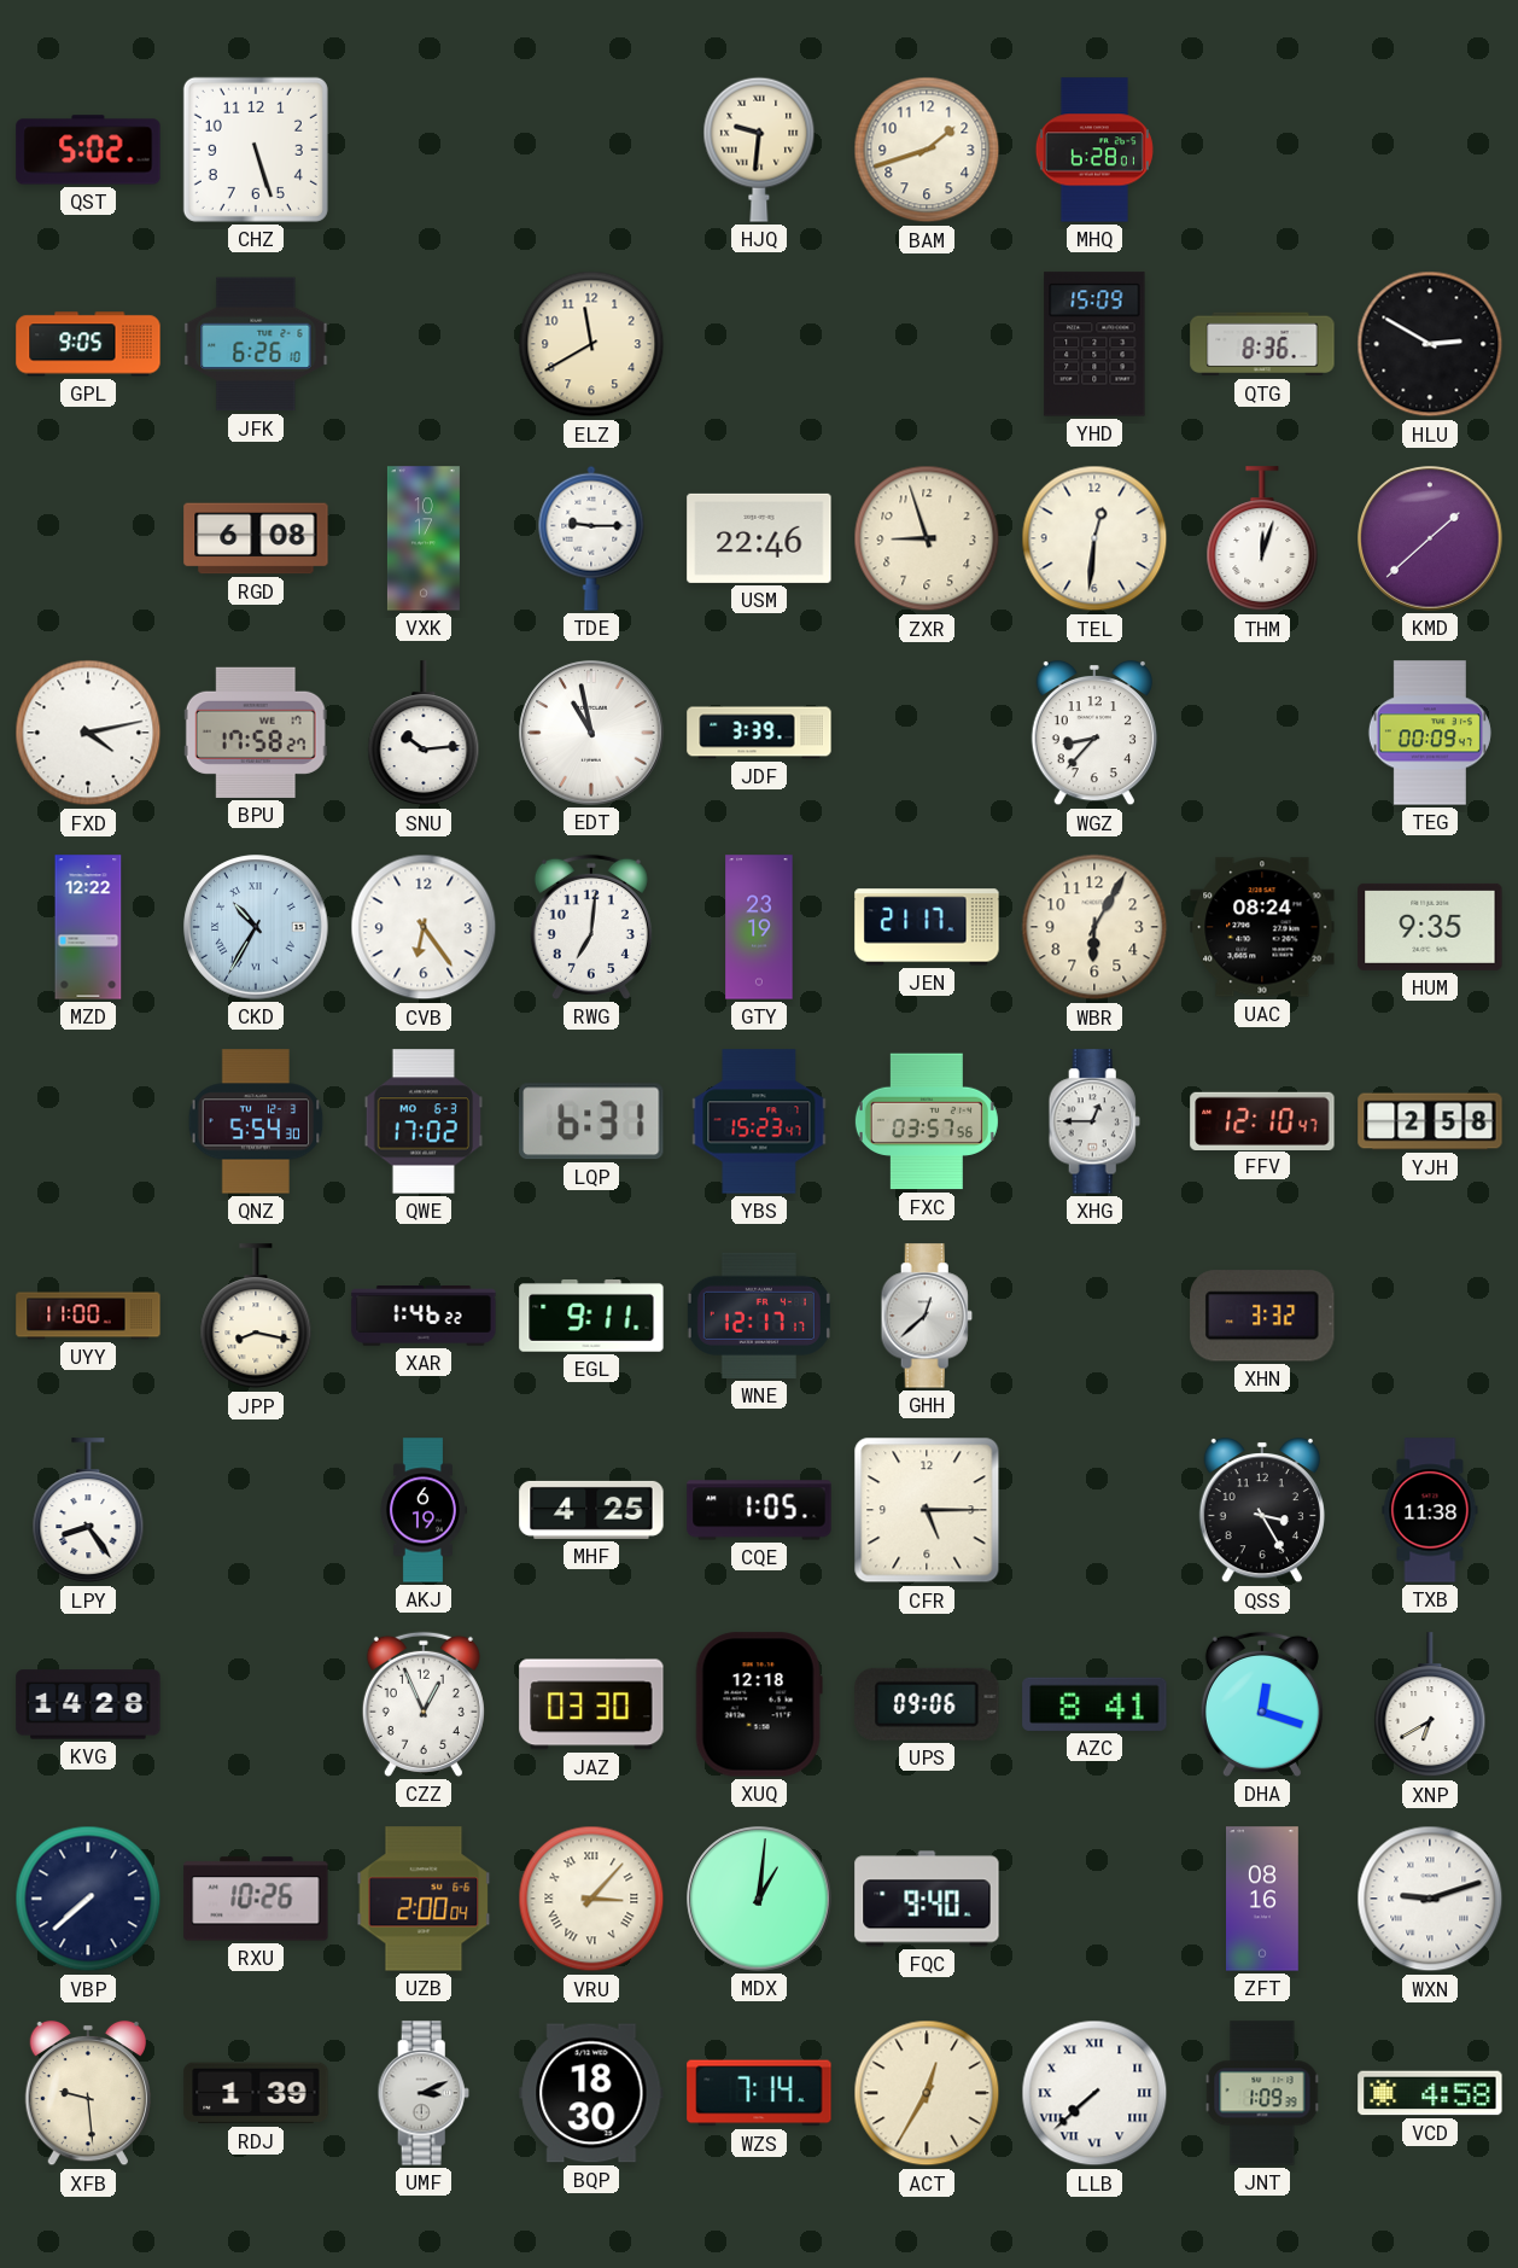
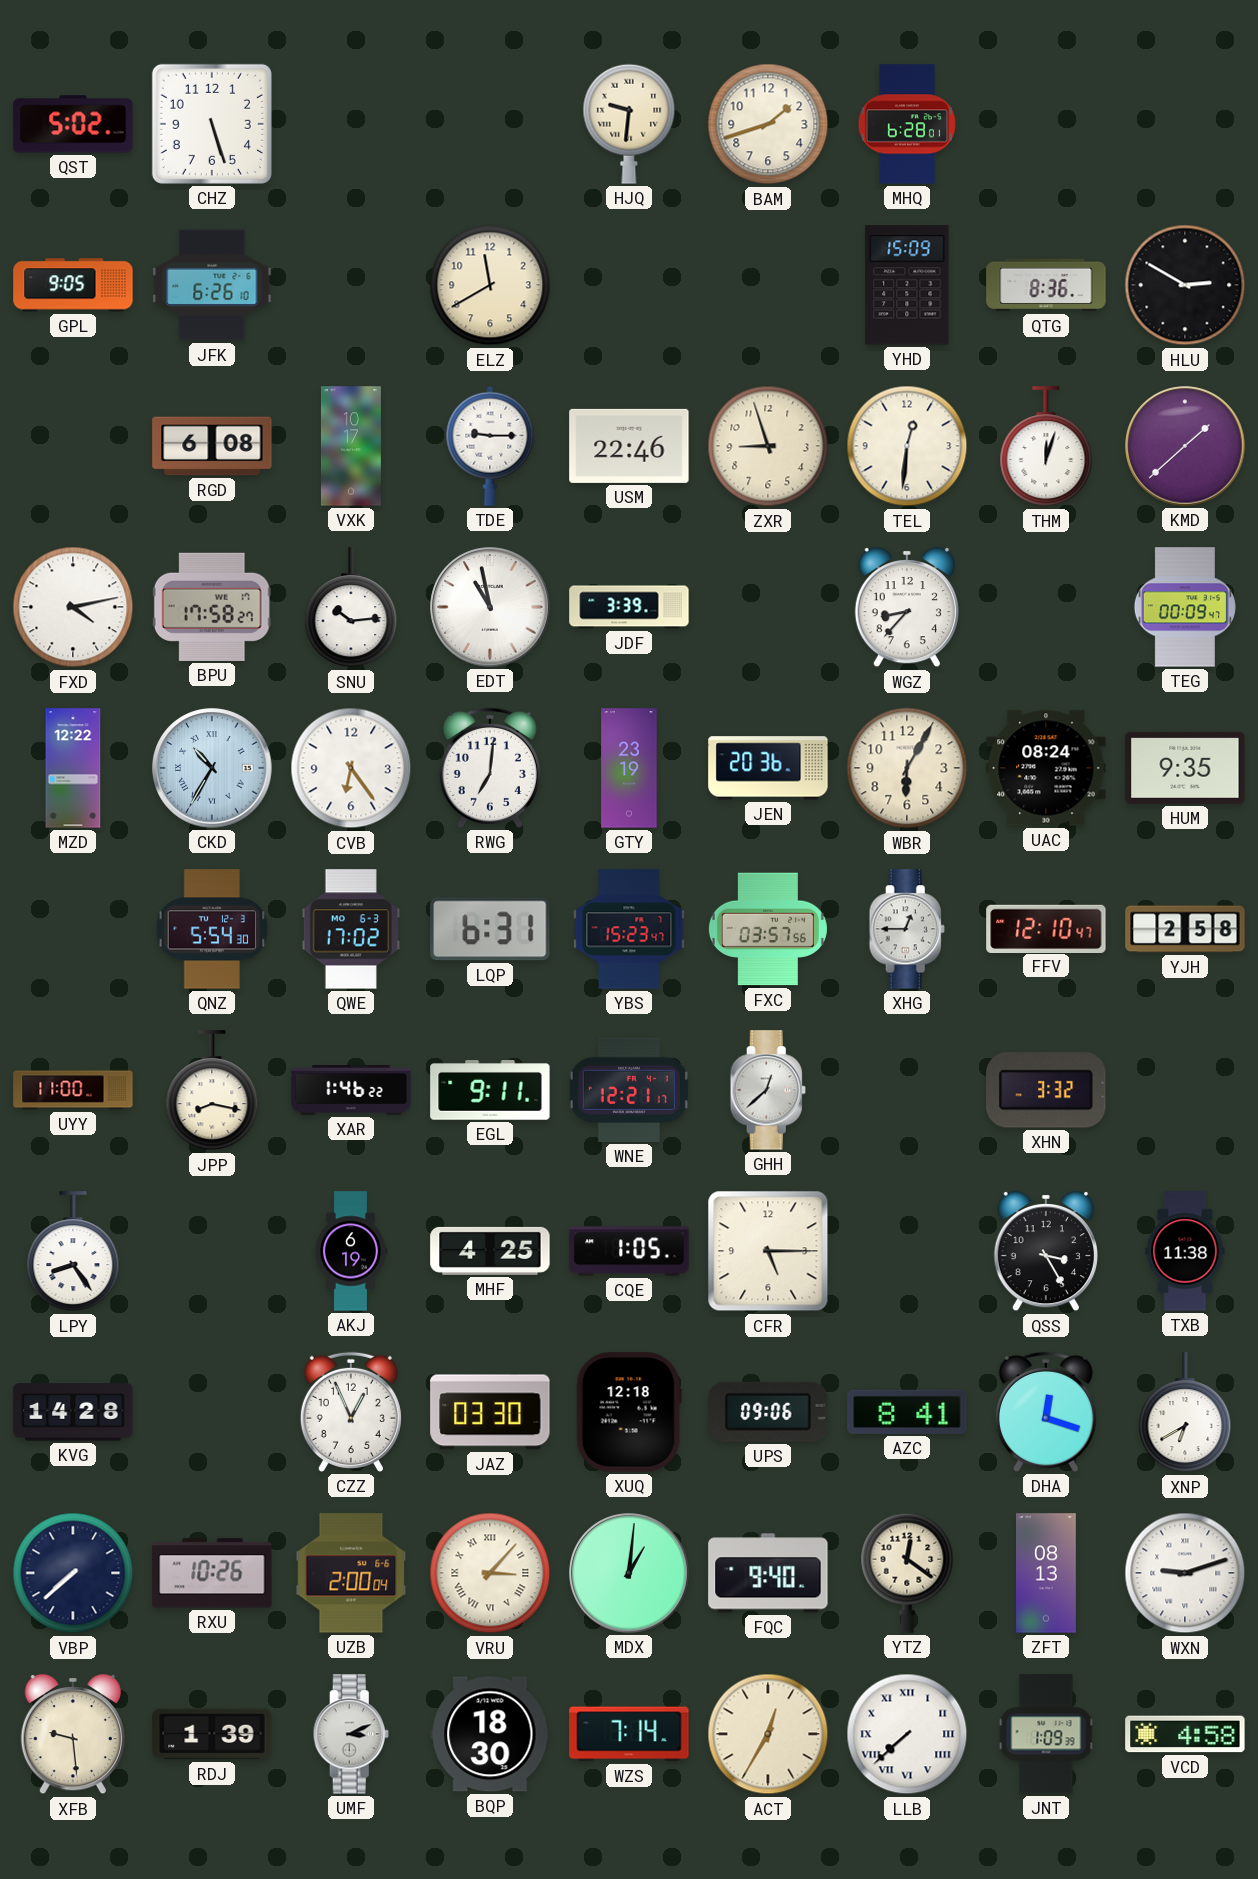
JEN: 21:17 -> 20:36
WNE: 12:17 -> 12:21
YTZ: none -> 12:21
ZFT: 08:16 -> 08:13
